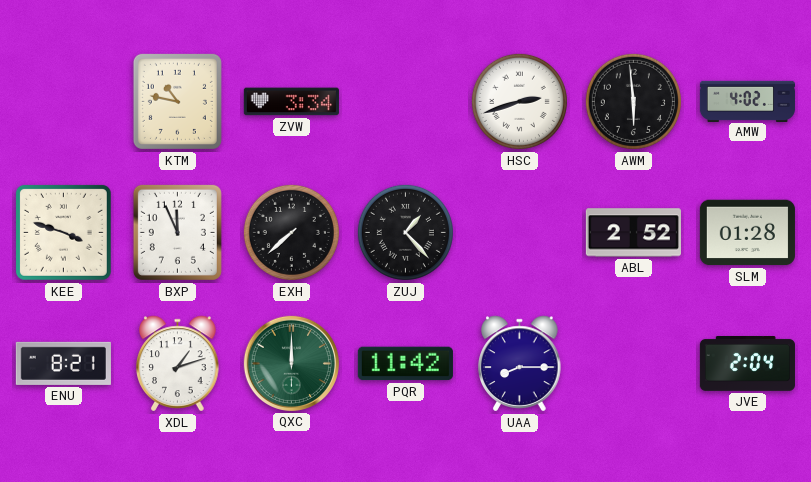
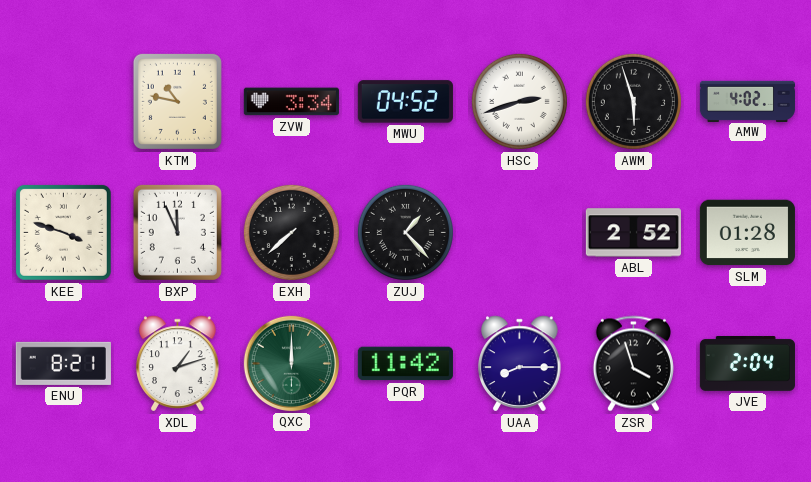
MWU: none -> 04:52
AWM: 5:59 -> 5:57
ZSR: none -> 3:57
